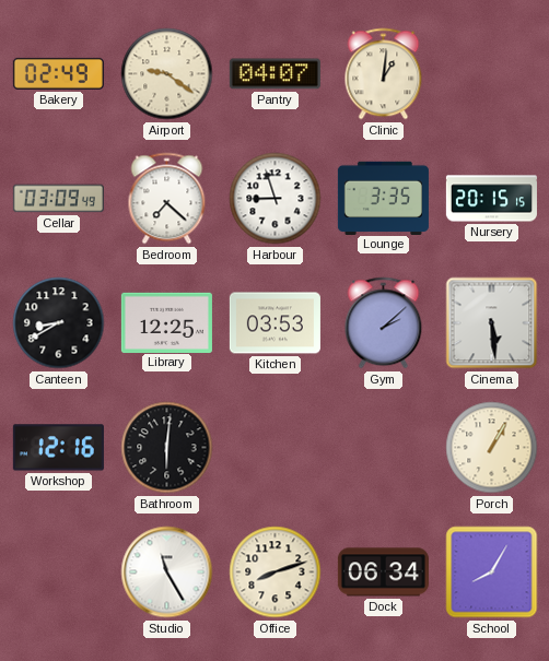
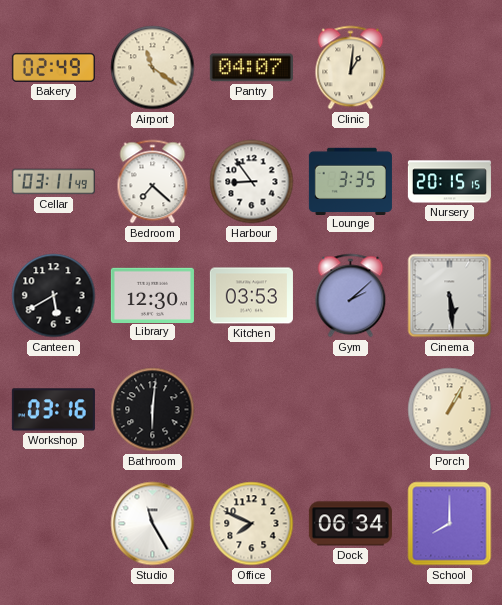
Airport: 9:21 -> 11:21
Cellar: 03:09 -> 03:11
Harbour: 8:57 -> 8:54
Canteen: 8:40 -> 5:40
Library: 12:25 -> 12:30
Workshop: 12:16 -> 03:16
Office: 8:12 -> 7:49
School: 8:05 -> 8:00
